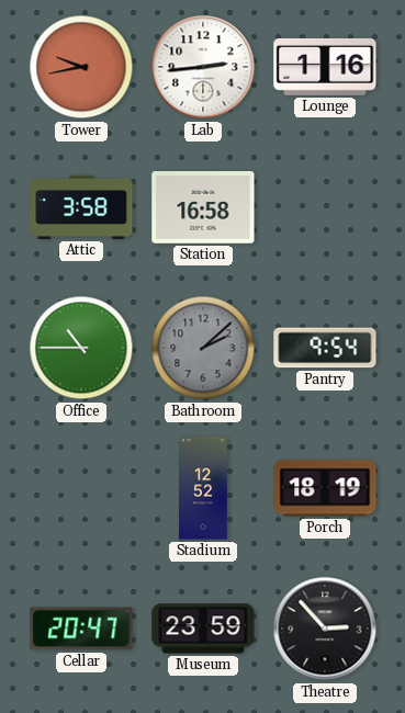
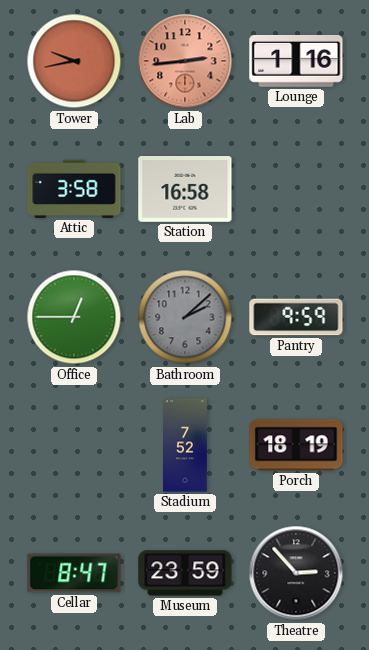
Lab dial: white -> salmon
Office: 10:45 -> 12:45
Pantry: 9:54 -> 9:59
Stadium: 12:52 -> 7:52
Cellar: 20:47 -> 8:47
